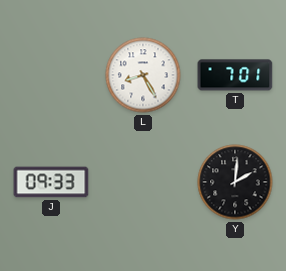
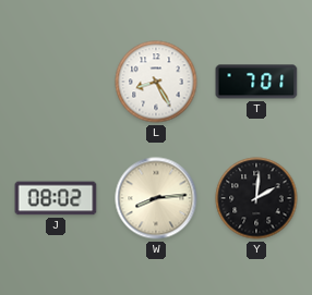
J: 09:33 -> 08:02
W: none -> 8:14
